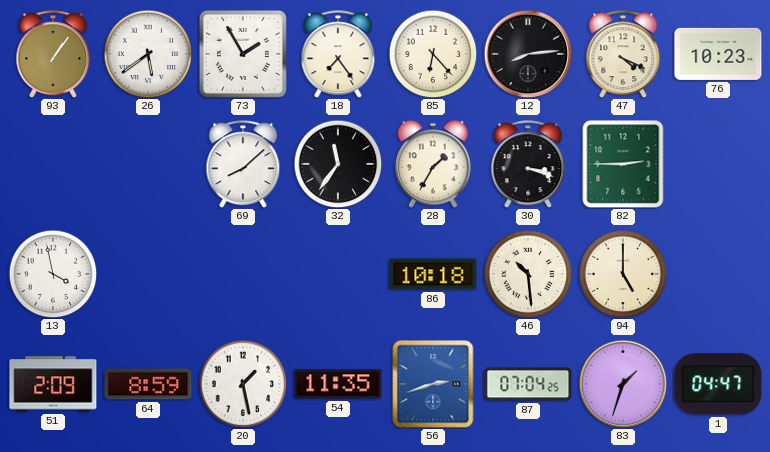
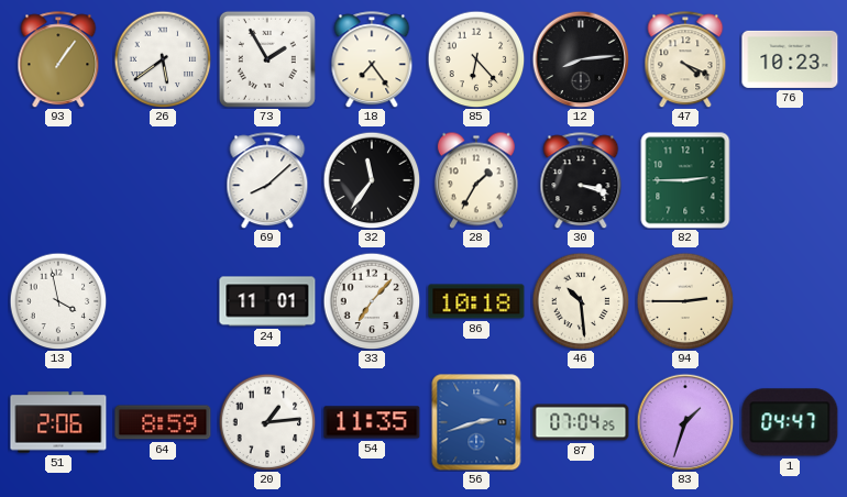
24: none -> 11:01
33: none -> 7:07
94: 5:00 -> 2:45
51: 2:09 -> 2:06
20: 1:28 -> 1:14
